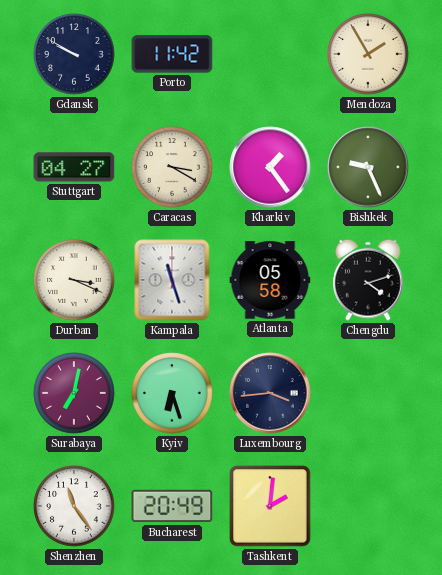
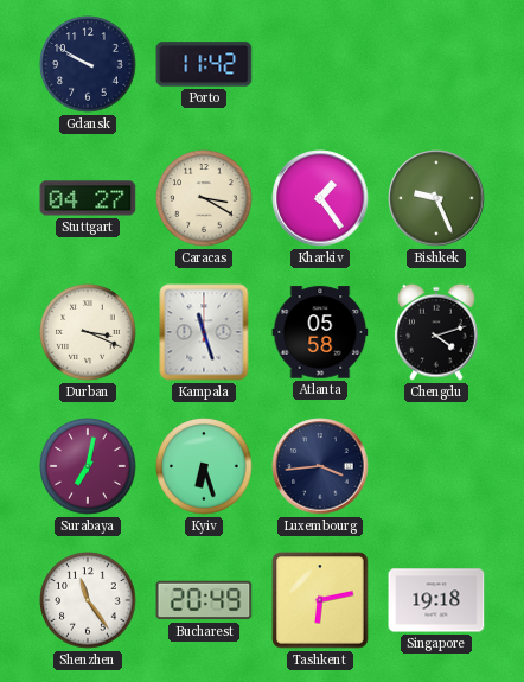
Mendoza: 1:55 -> none
Tashkent: 2:01 -> 6:13
Singapore: none -> 19:18
